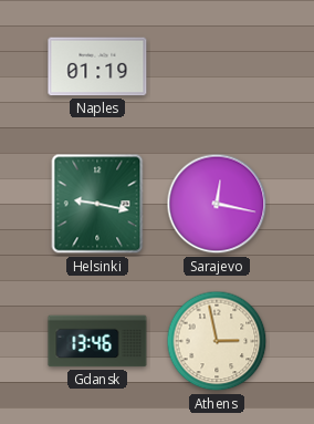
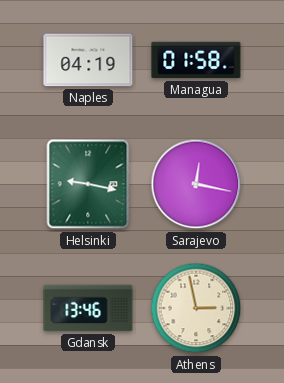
Naples: 01:19 -> 04:19
Managua: none -> 01:58
